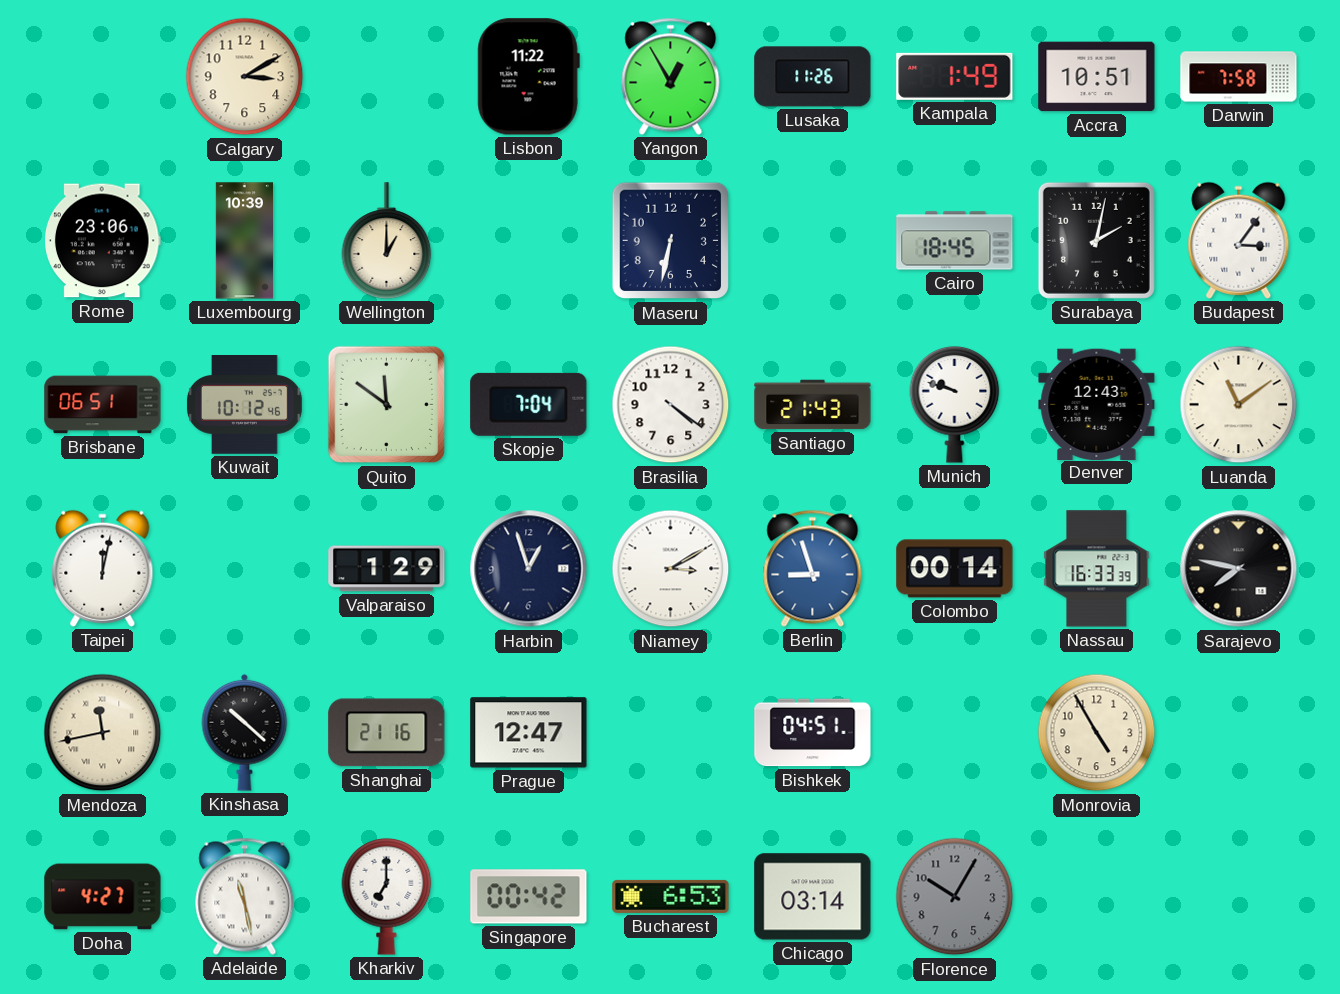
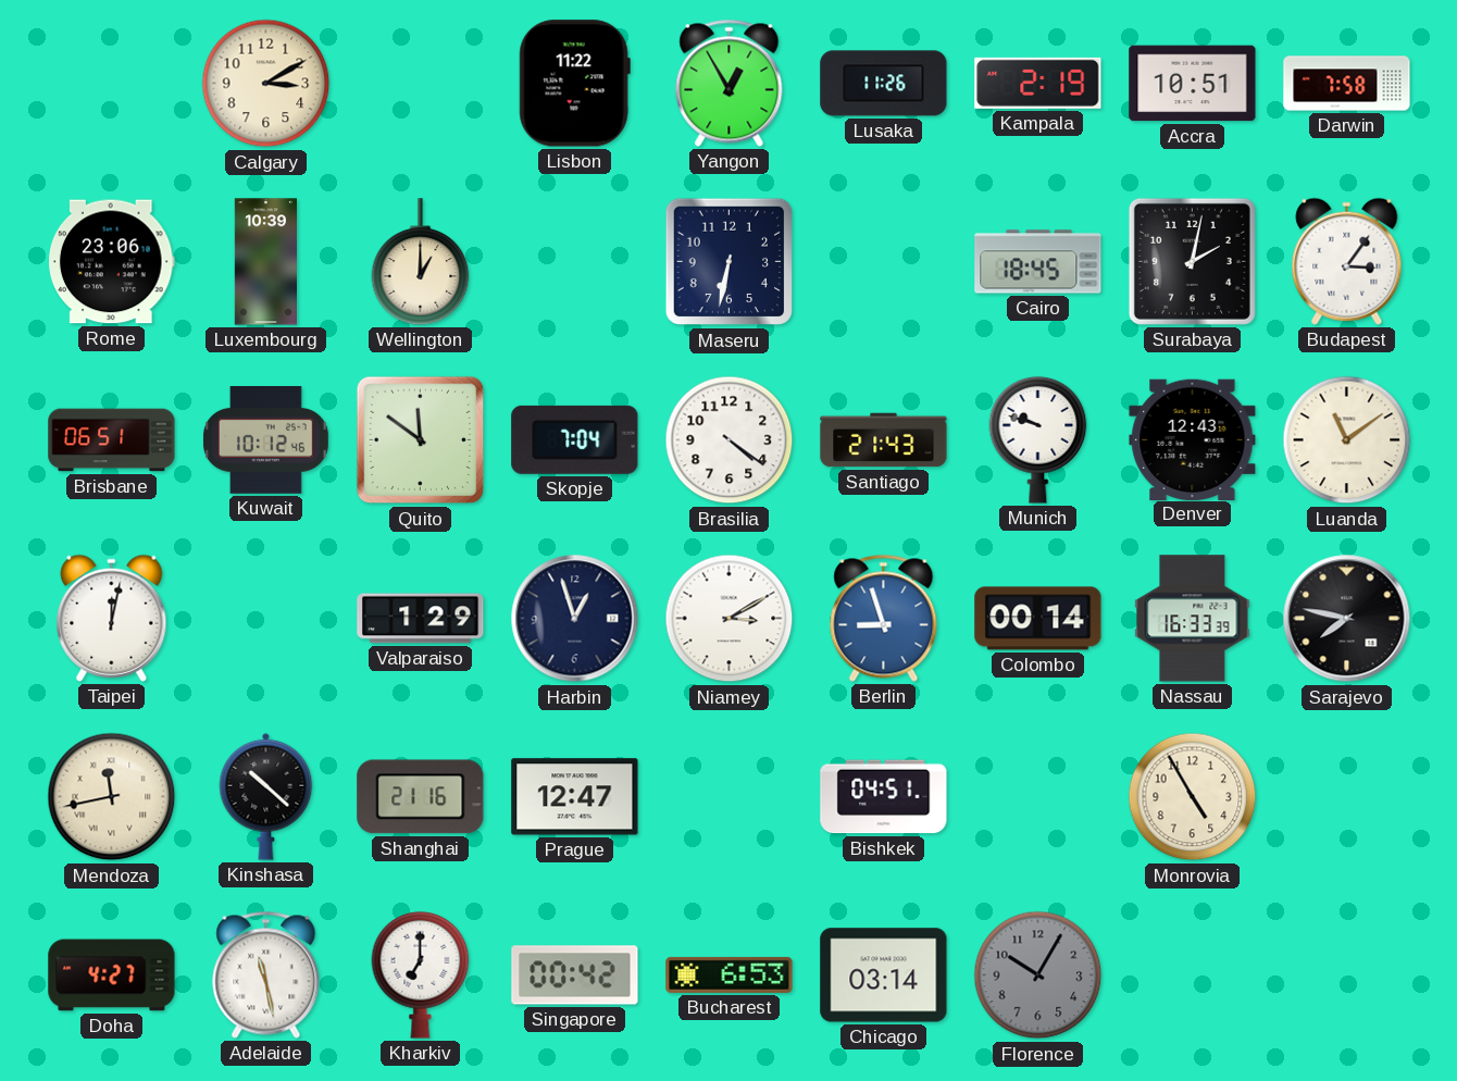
Kampala: 1:49 -> 2:19
